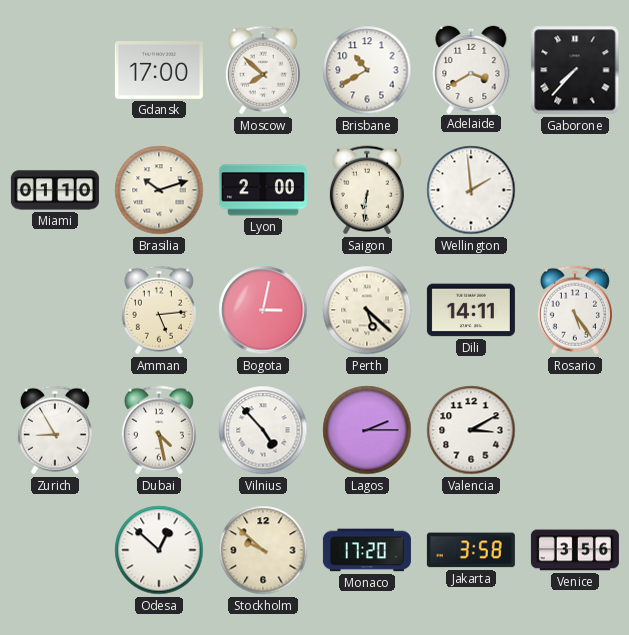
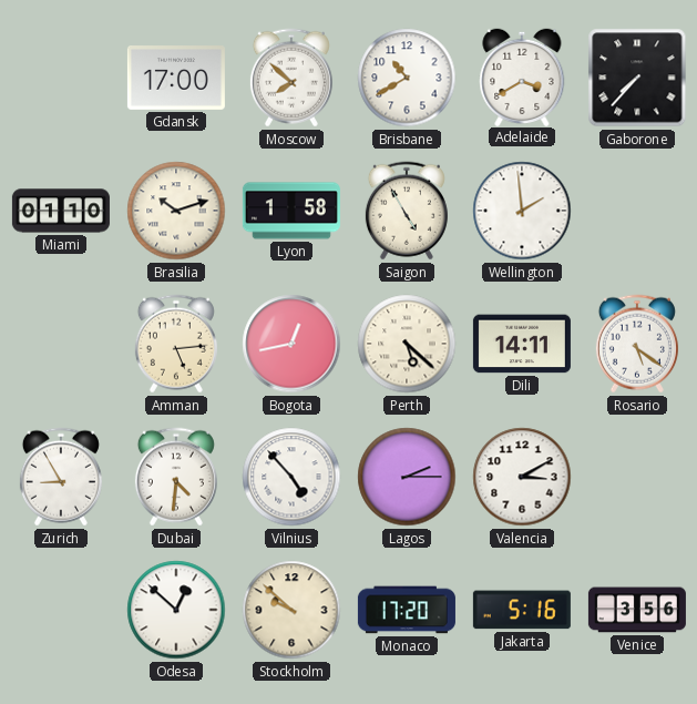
Lyon: 2:00 -> 1:58
Saigon: 6:31 -> 4:55
Bogota: 3:02 -> 12:43
Rosario: 5:24 -> 5:21
Dubai: 4:28 -> 4:31
Jakarta: 3:58 -> 5:16
